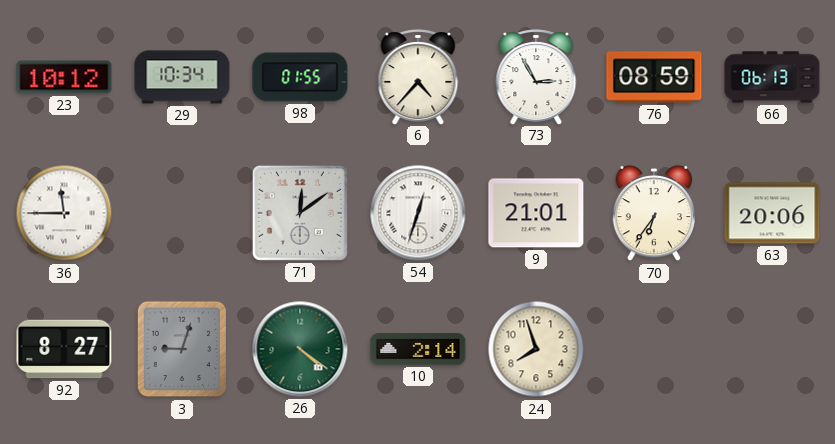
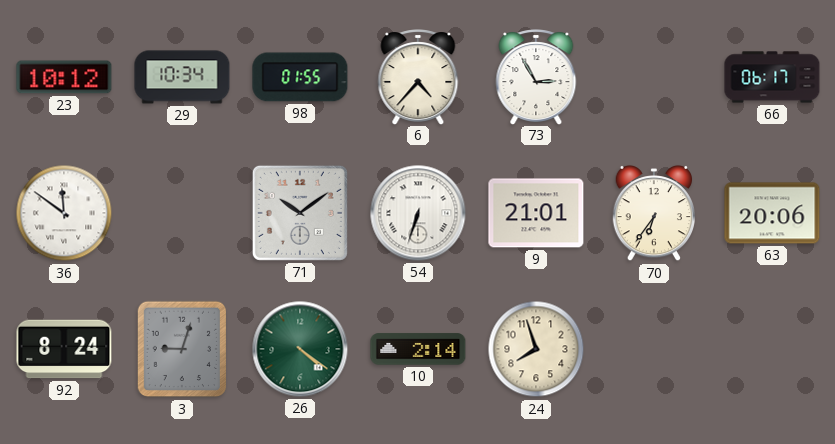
76: 08:59 -> none
66: 06:13 -> 06:17
36: 11:45 -> 11:51
71: 12:09 -> 10:09
54: 12:33 -> 6:33
92: 8:27 -> 8:24
